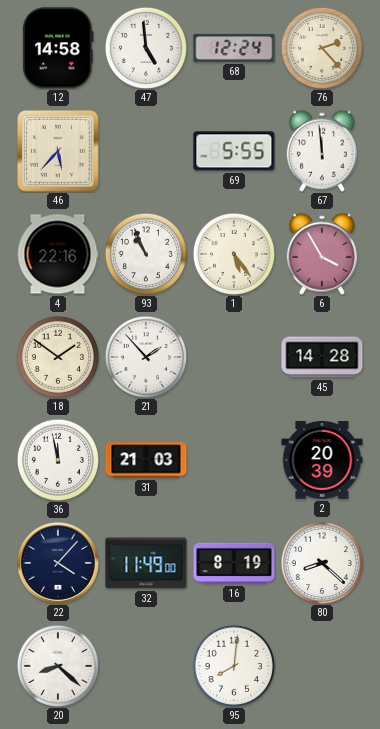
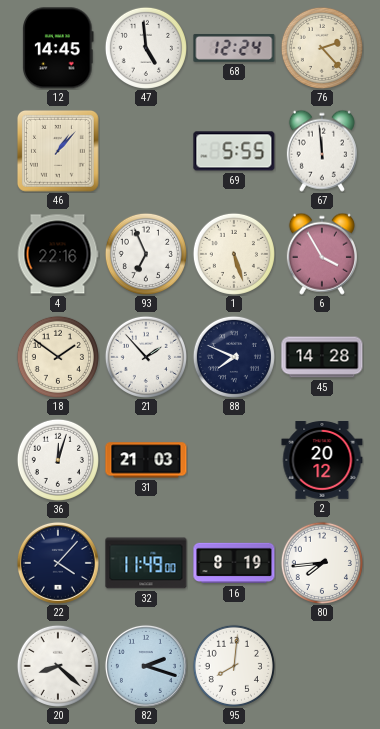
12: 14:58 -> 14:45
46: 5:37 -> 1:07
93: 10:56 -> 6:56
1: 5:24 -> 5:27
88: none -> 7:49
36: 11:58 -> 12:03
2: 20:39 -> 20:12
80: 8:22 -> 7:44
82: none -> 2:18
